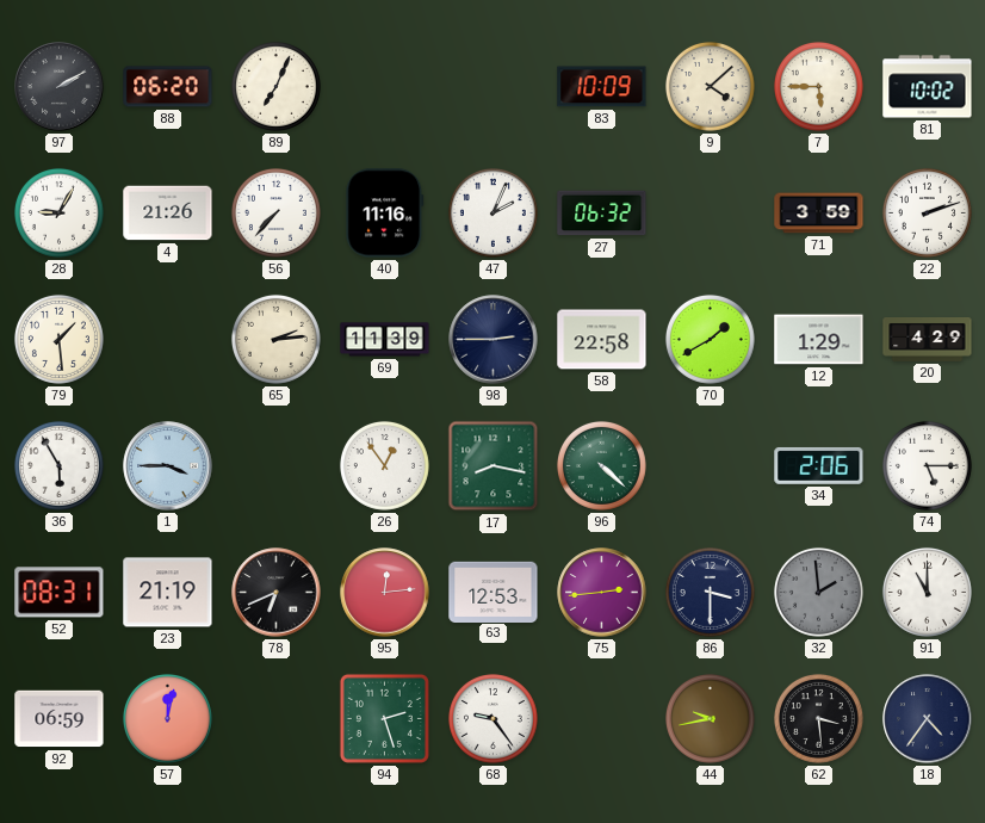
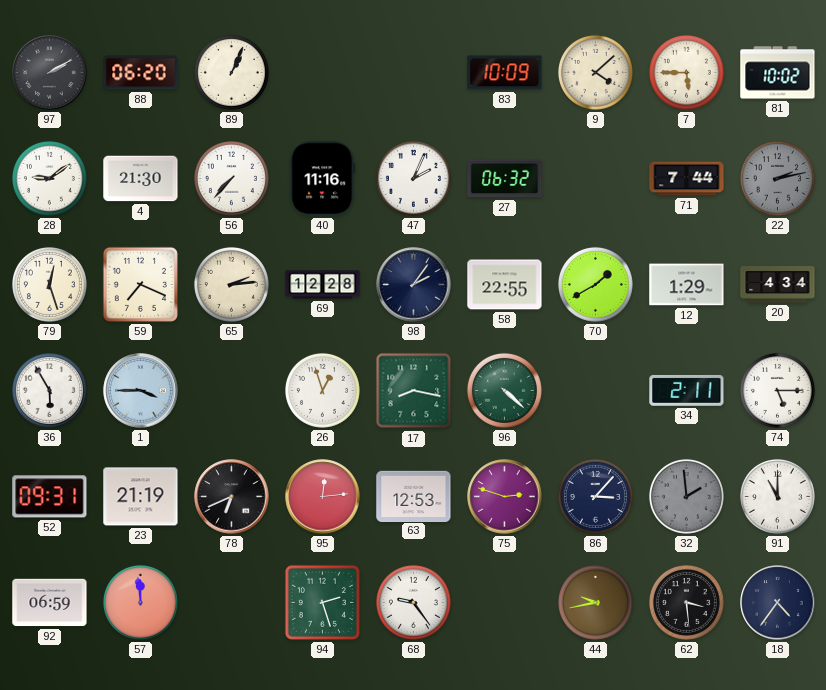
89: 7:04 -> 1:04
28: 9:05 -> 9:09
4: 21:26 -> 21:30
71: 3:59 -> 7:44
22: 2:12 -> 2:13
22 dial: white -> grey
79: 1:29 -> 12:27
59: none -> 7:19
69: 11:39 -> 12:28
98: 2:45 -> 2:06
58: 22:58 -> 22:55
20: 4:29 -> 4:34
26: 12:54 -> 12:57
34: 2:06 -> 2:11
52: 08:31 -> 09:31
75: 2:44 -> 2:48
86: 3:30 -> 3:07
57: 12:02 -> 11:59
